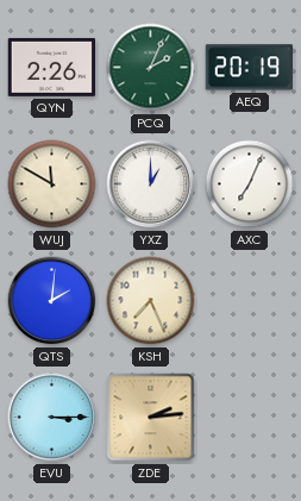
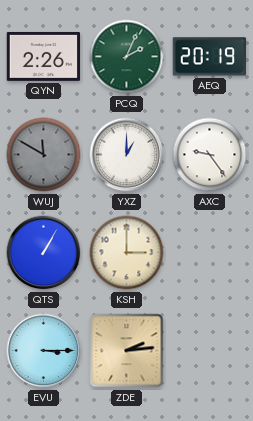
WUJ dial: cream -> grey
AXC: 7:04 -> 9:24
QTS: 2:01 -> 1:05
KSH: 7:26 -> 3:00
